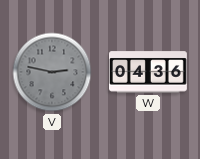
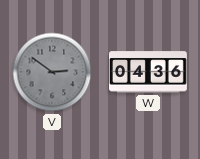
V: 2:47 -> 2:51
